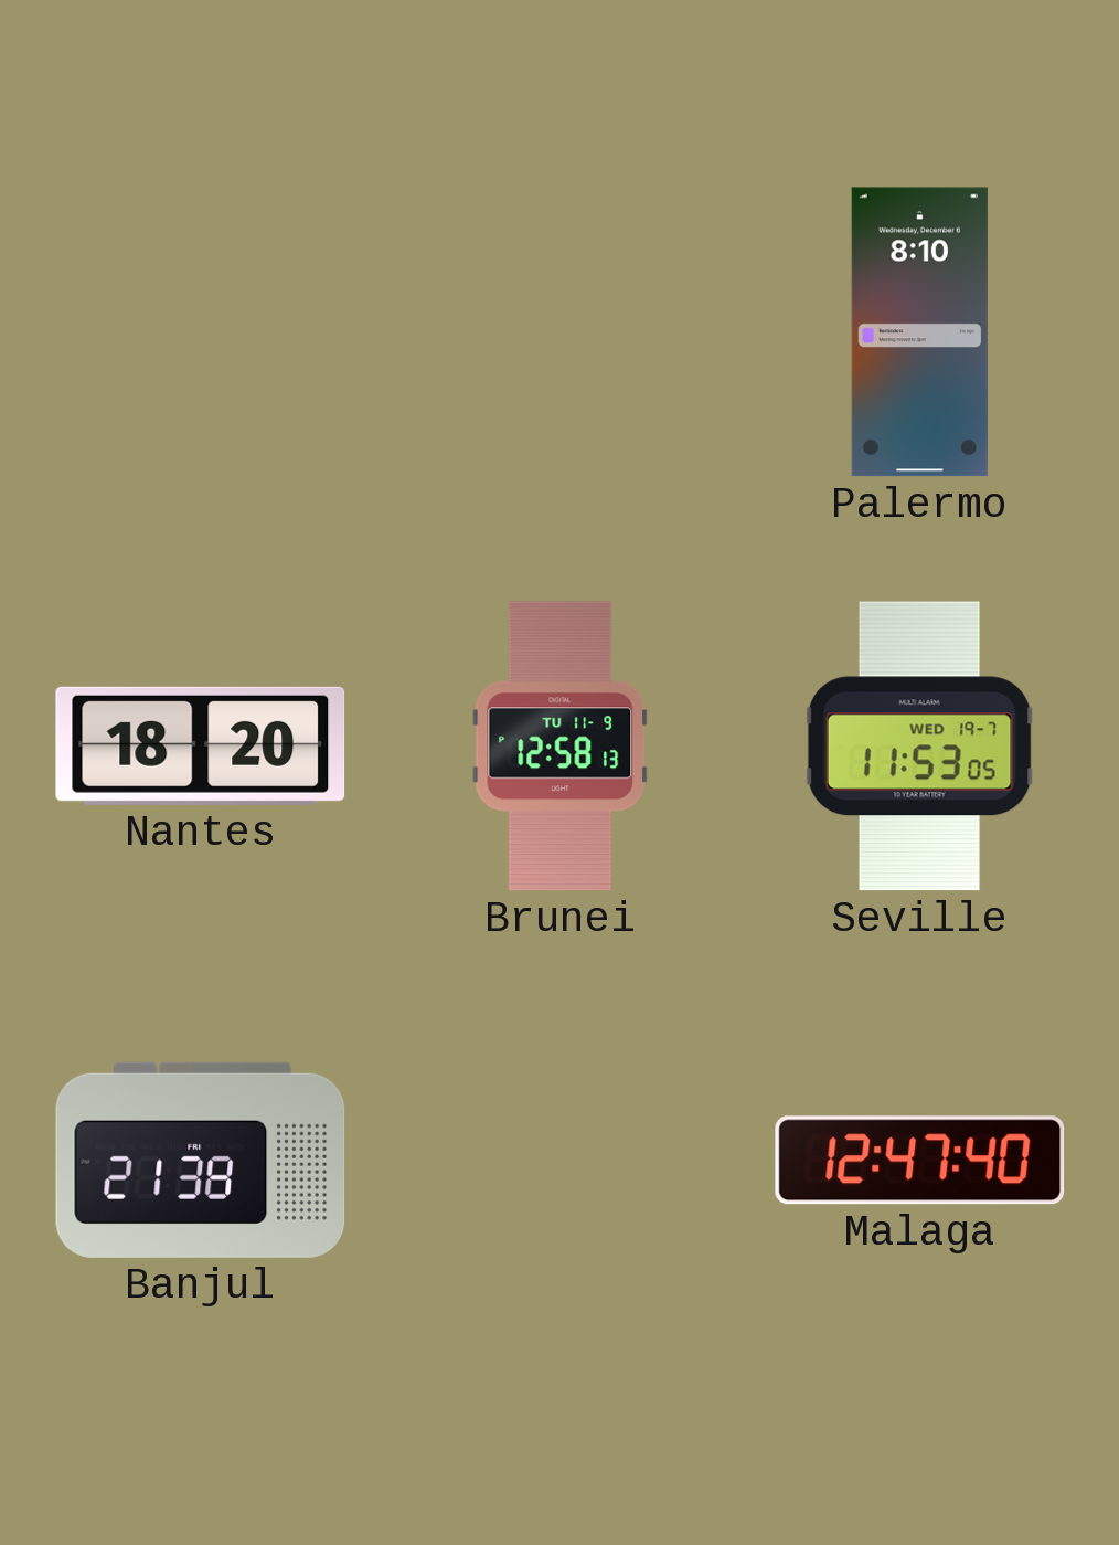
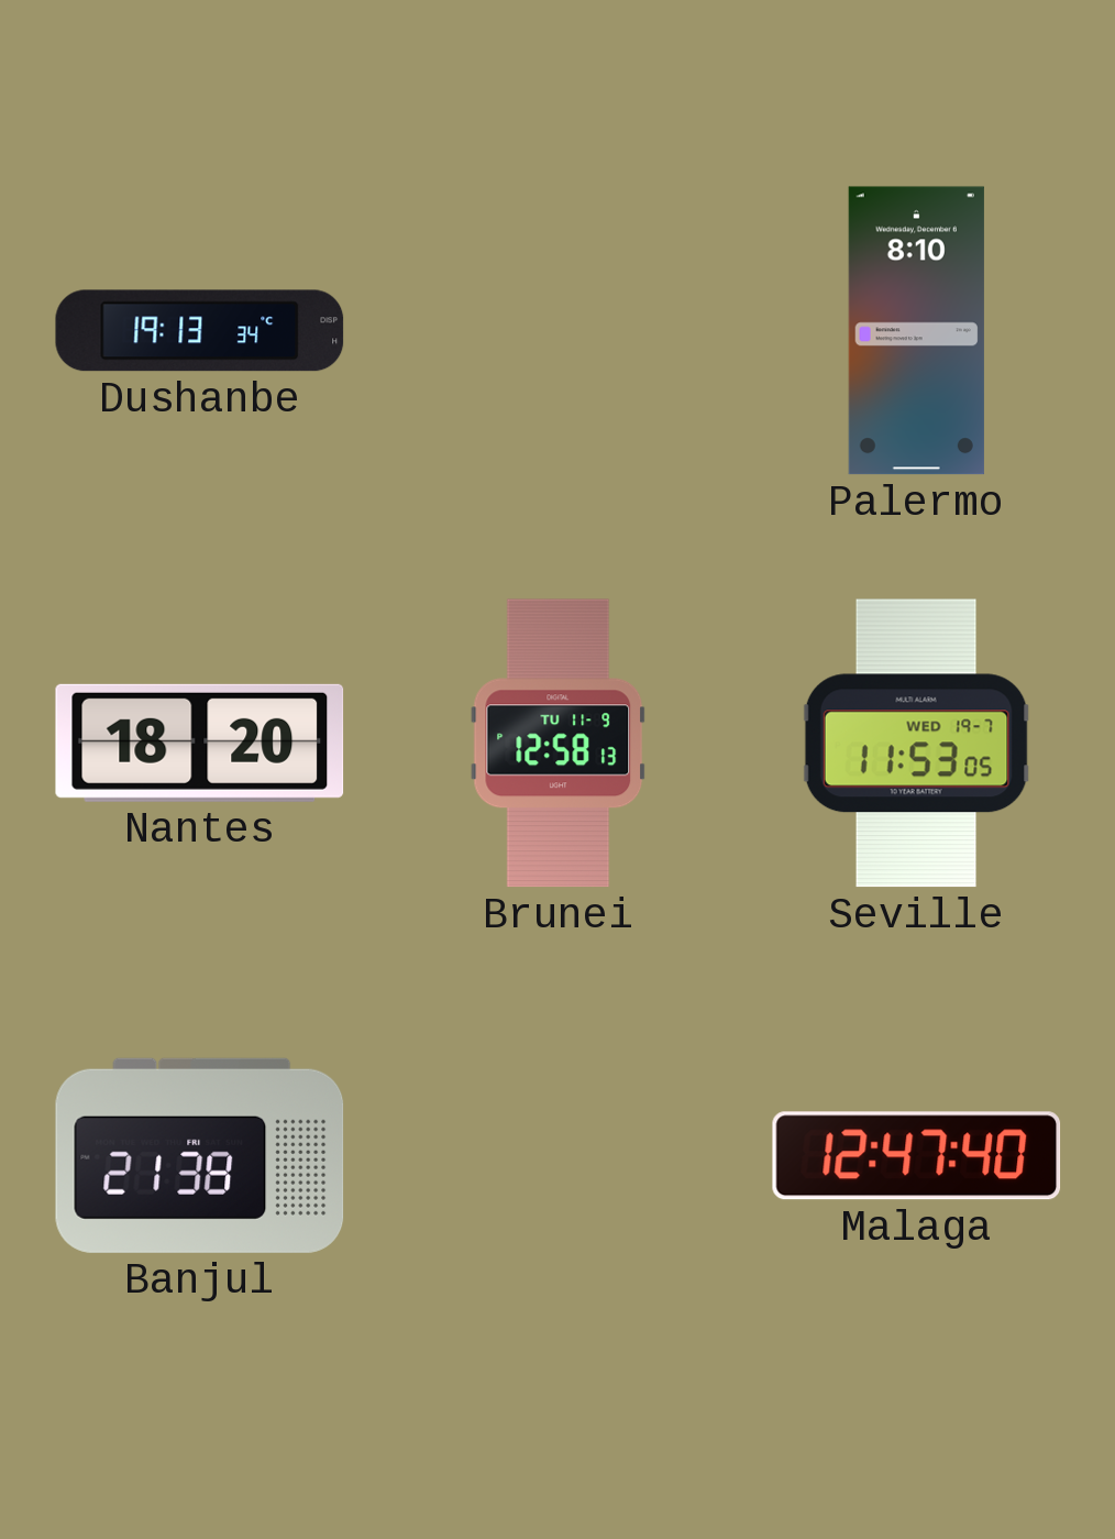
Dushanbe: none -> 19:13
